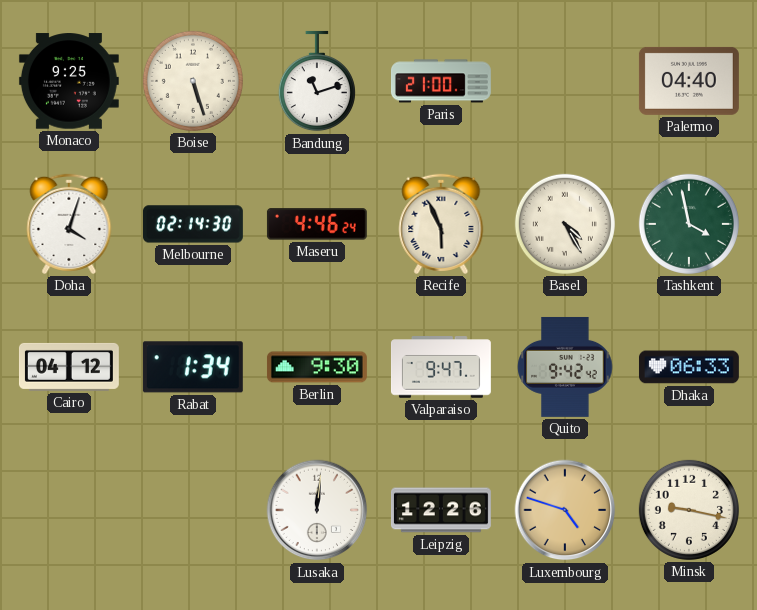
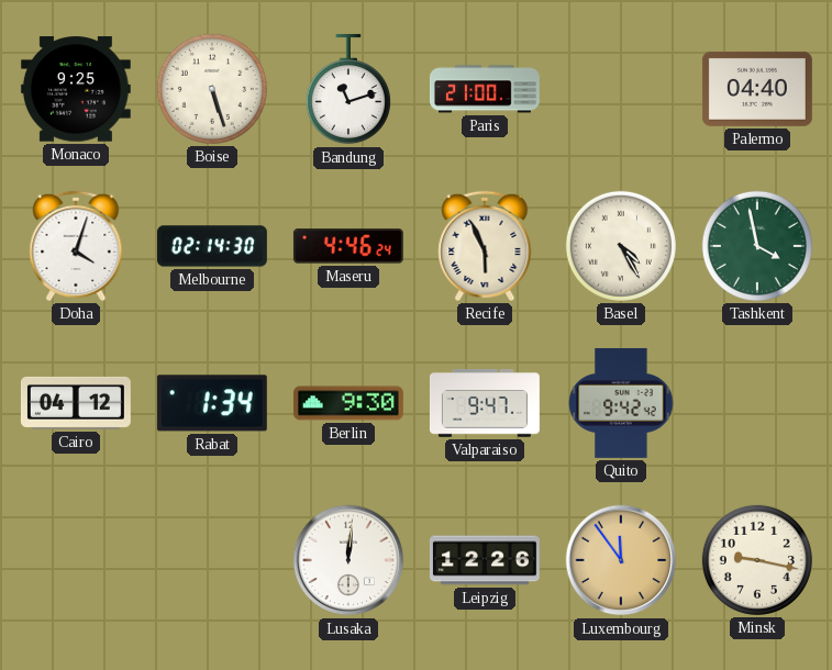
Dhaka: 06:33 -> none
Luxembourg: 4:48 -> 11:54
